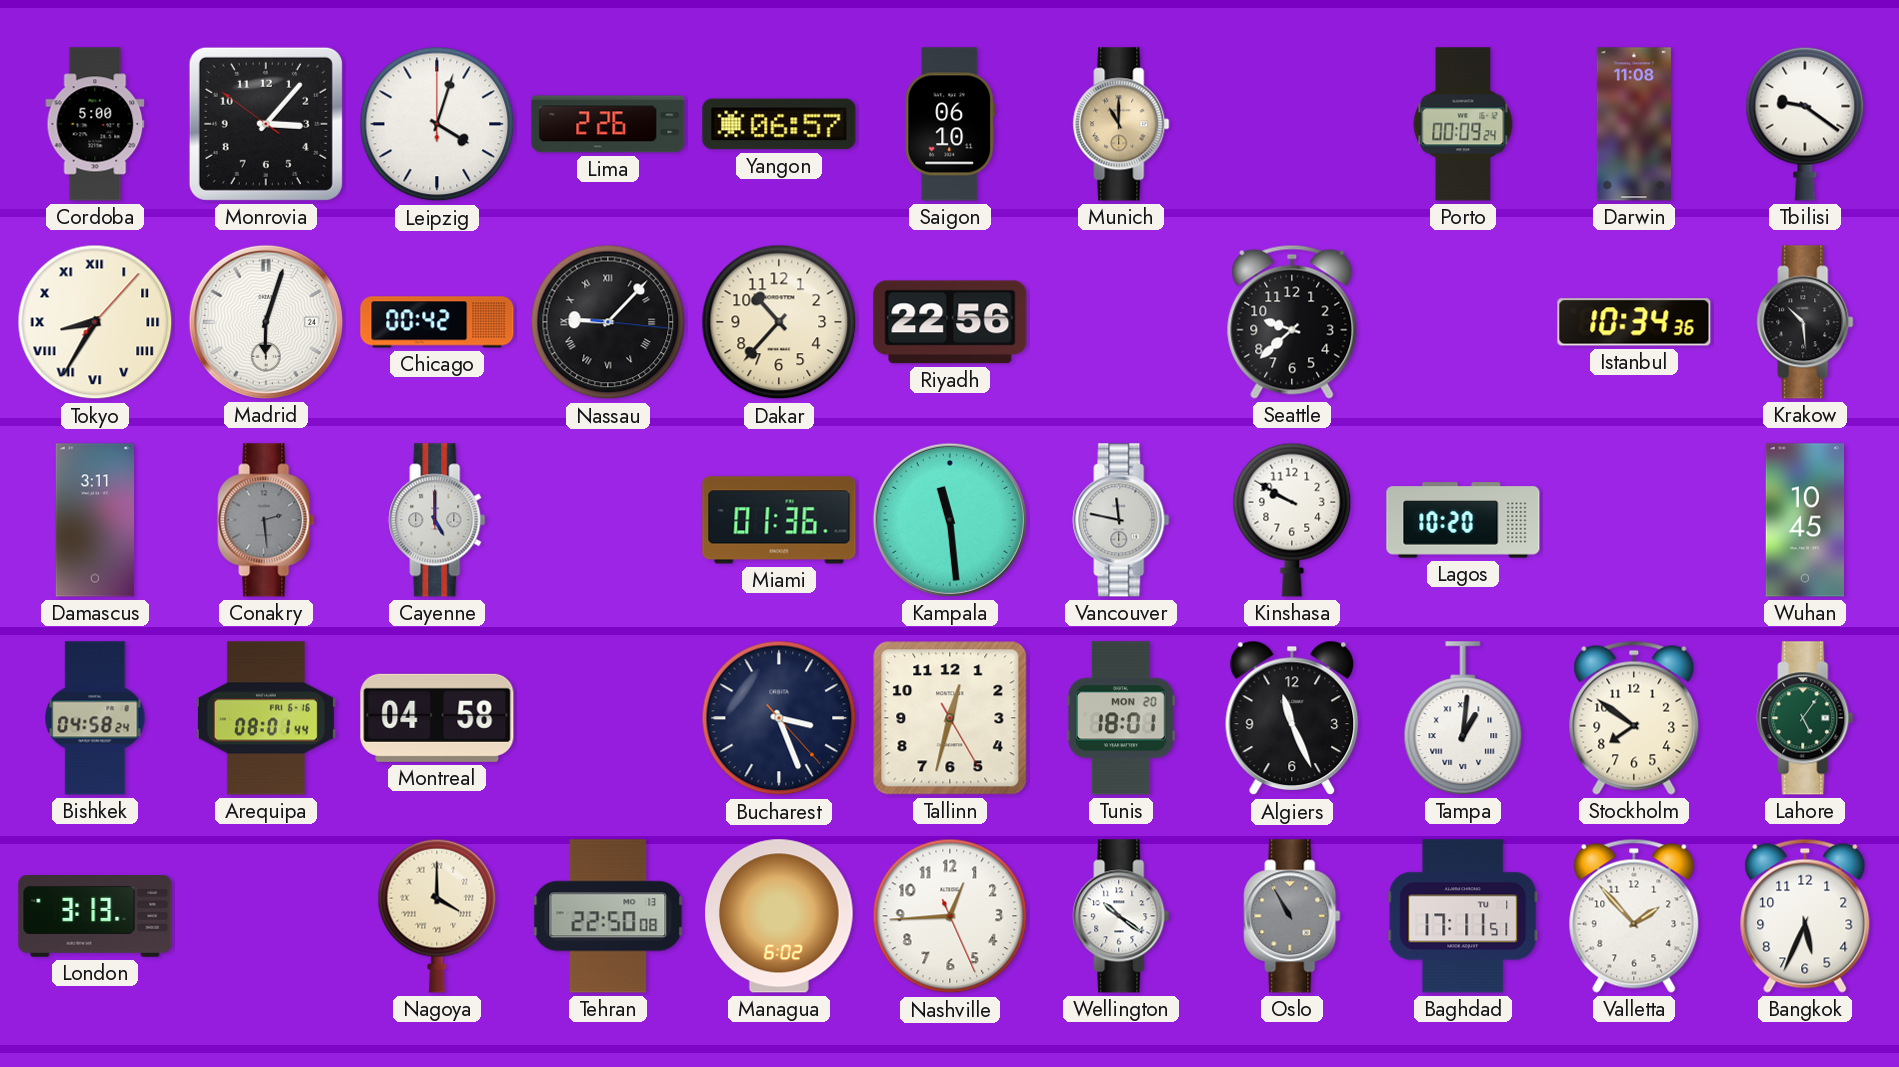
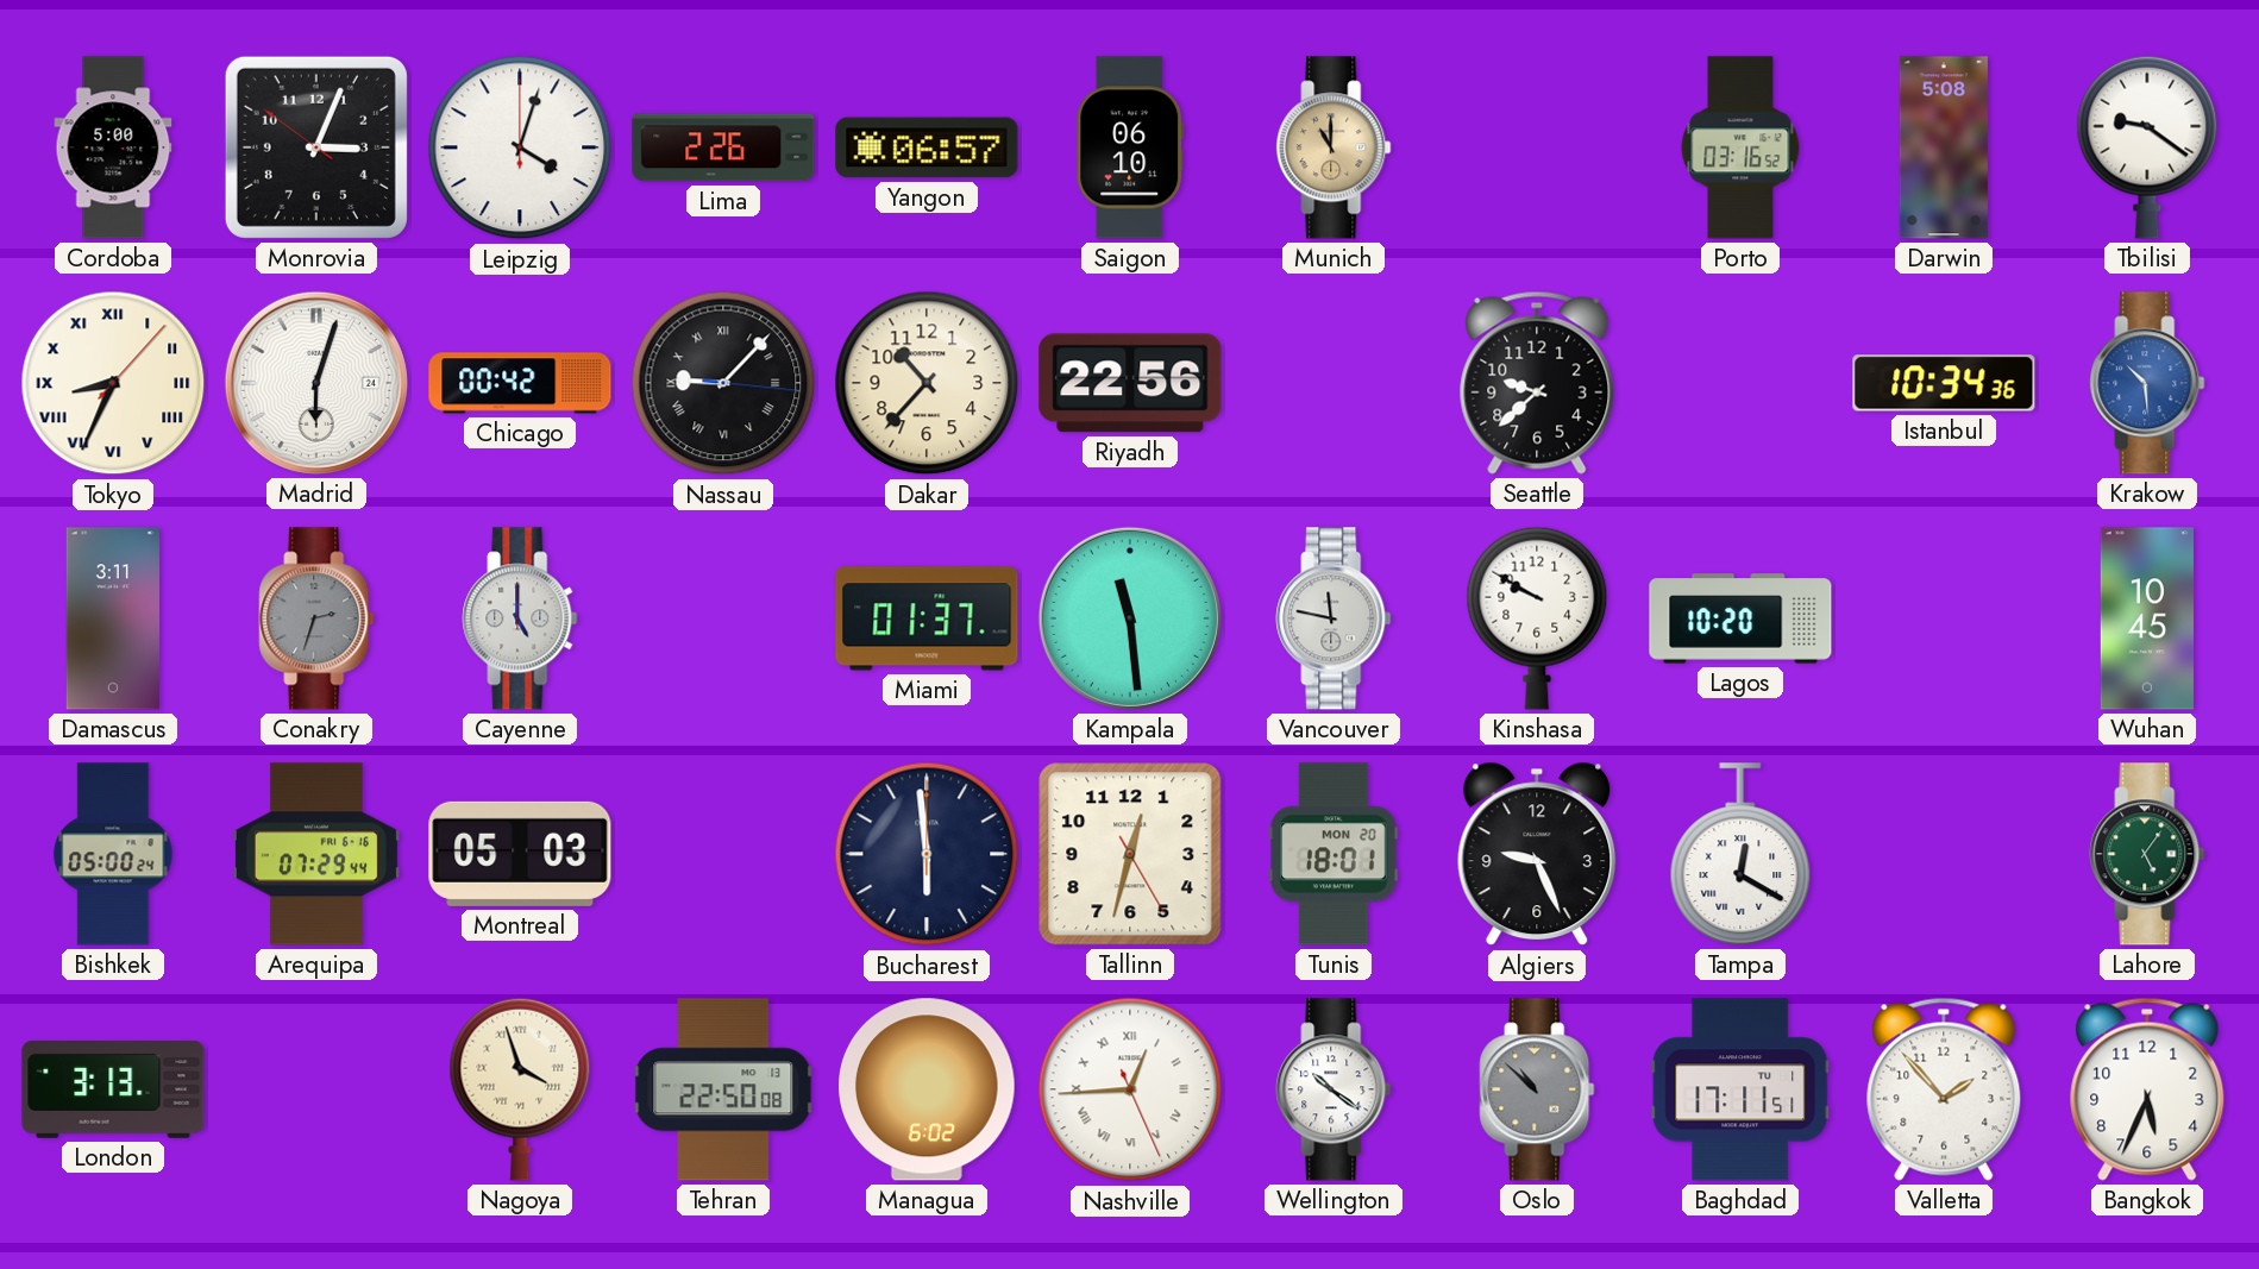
Monrovia: 3:06 -> 3:03
Porto: 00:09 -> 03:16
Darwin: 11:08 -> 5:08
Tokyo: 8:35 -> 8:34
Krakow dial: black -> blue
Conakry: 2:29 -> 2:33
Miami: 01:36 -> 01:37
Bishkek: 04:58 -> 05:00
Arequipa: 08:01 -> 07:29
Montreal: 04:58 -> 05:03
Bucharest: 3:26 -> 5:59
Algiers: 11:26 -> 9:26
Tampa: 1:01 -> 12:20
Stockholm: 7:51 -> none
Nagoya: 4:00 -> 3:57
Nashville numerals: Arabic -> Roman
Oslo: 10:55 -> 10:52
